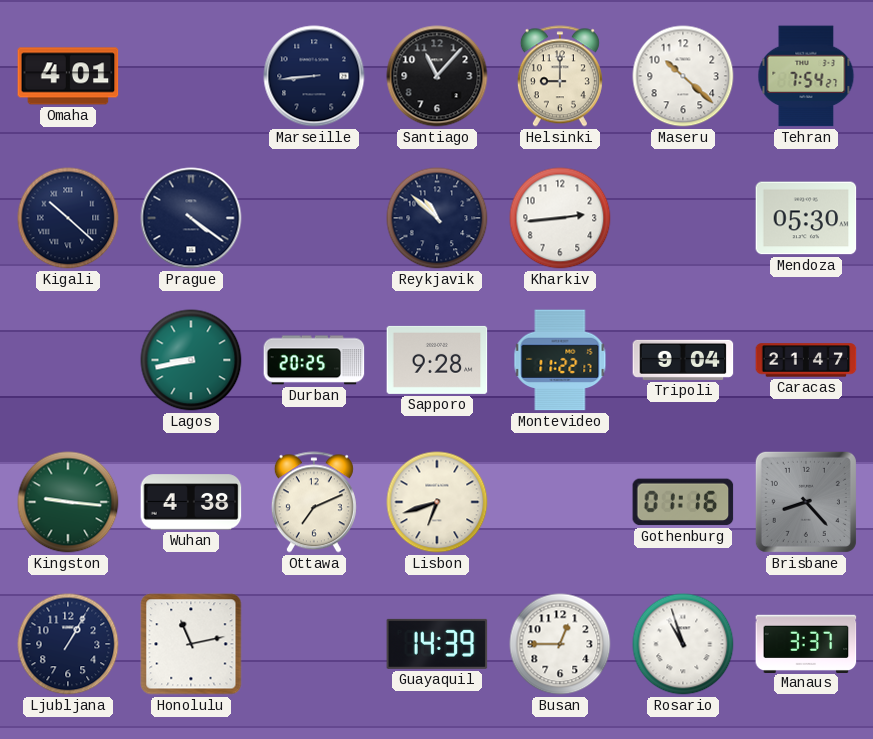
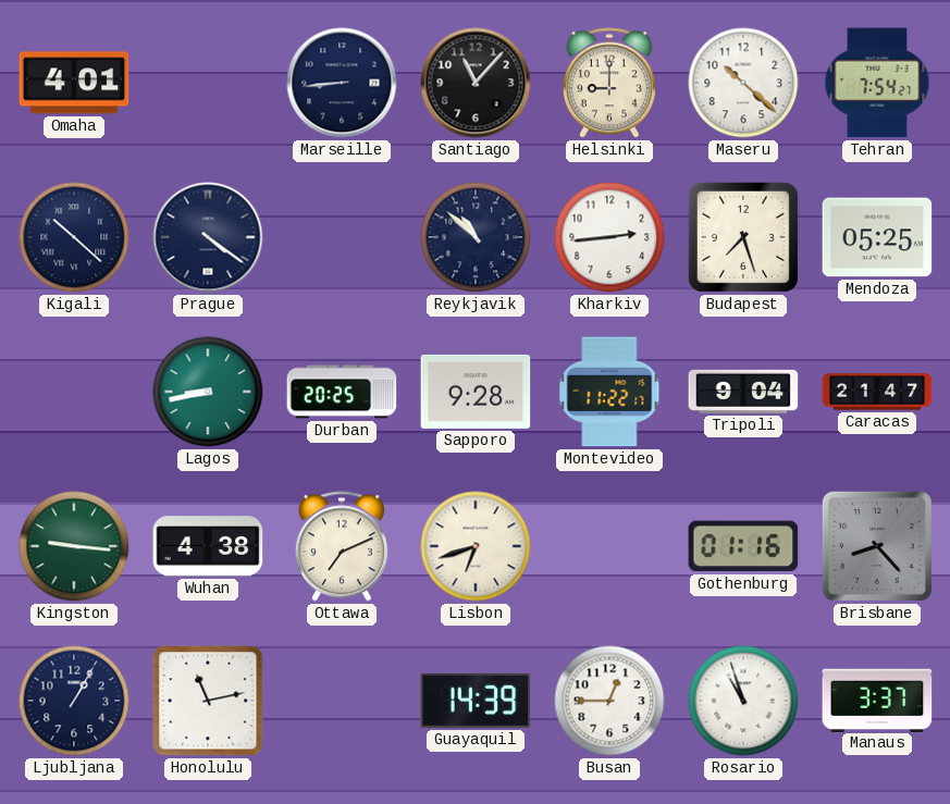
Budapest: none -> 7:27
Mendoza: 05:30 -> 05:25
